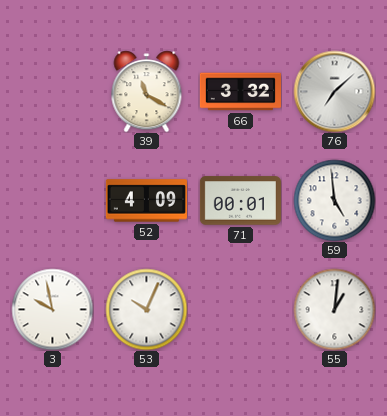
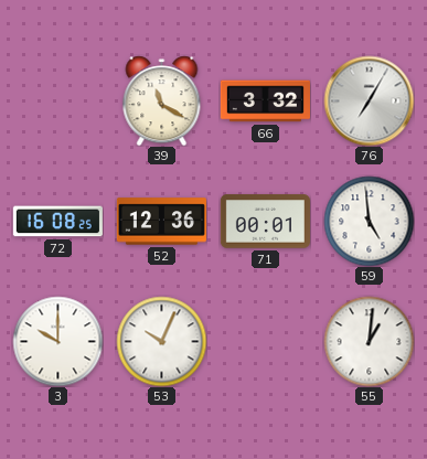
76: 7:08 -> 7:05
72: none -> 16:08
52: 4:09 -> 12:36
3: 9:58 -> 10:00
